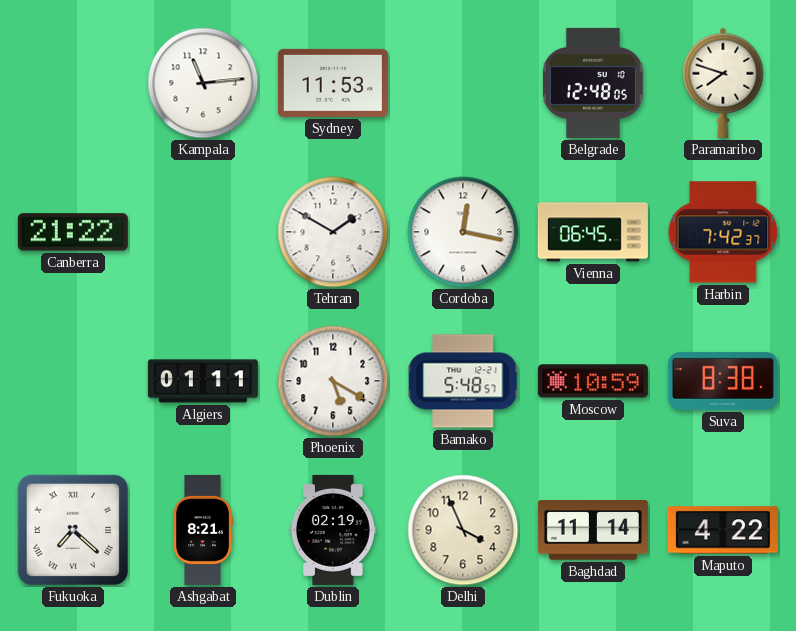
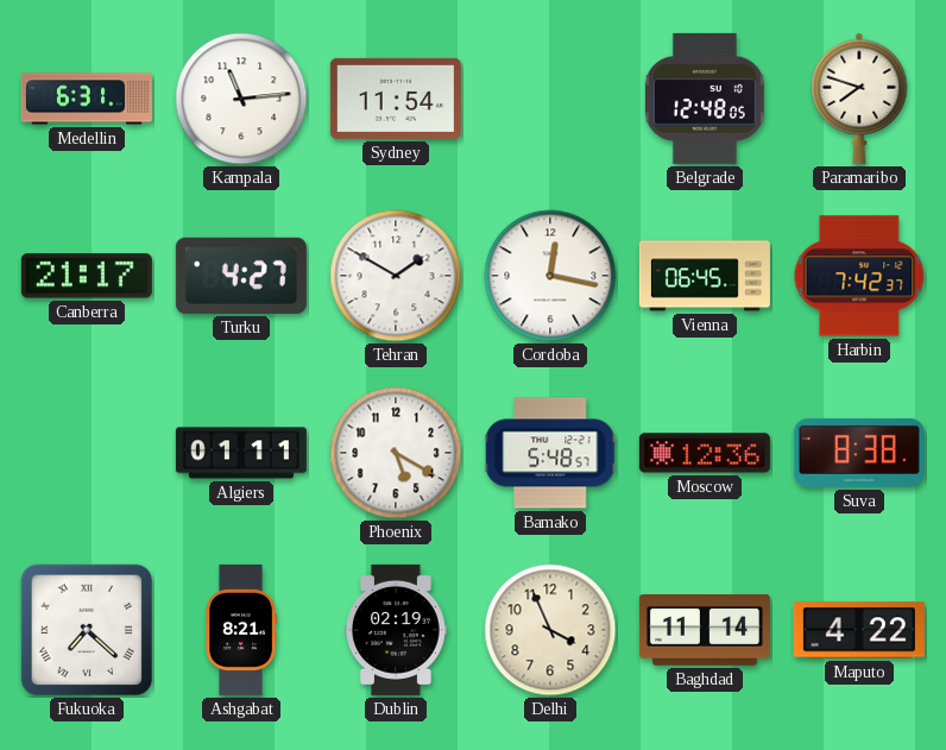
Medellin: none -> 6:31
Sydney: 11:53 -> 11:54
Canberra: 21:22 -> 21:17
Turku: none -> 4:27
Moscow: 10:59 -> 12:36
